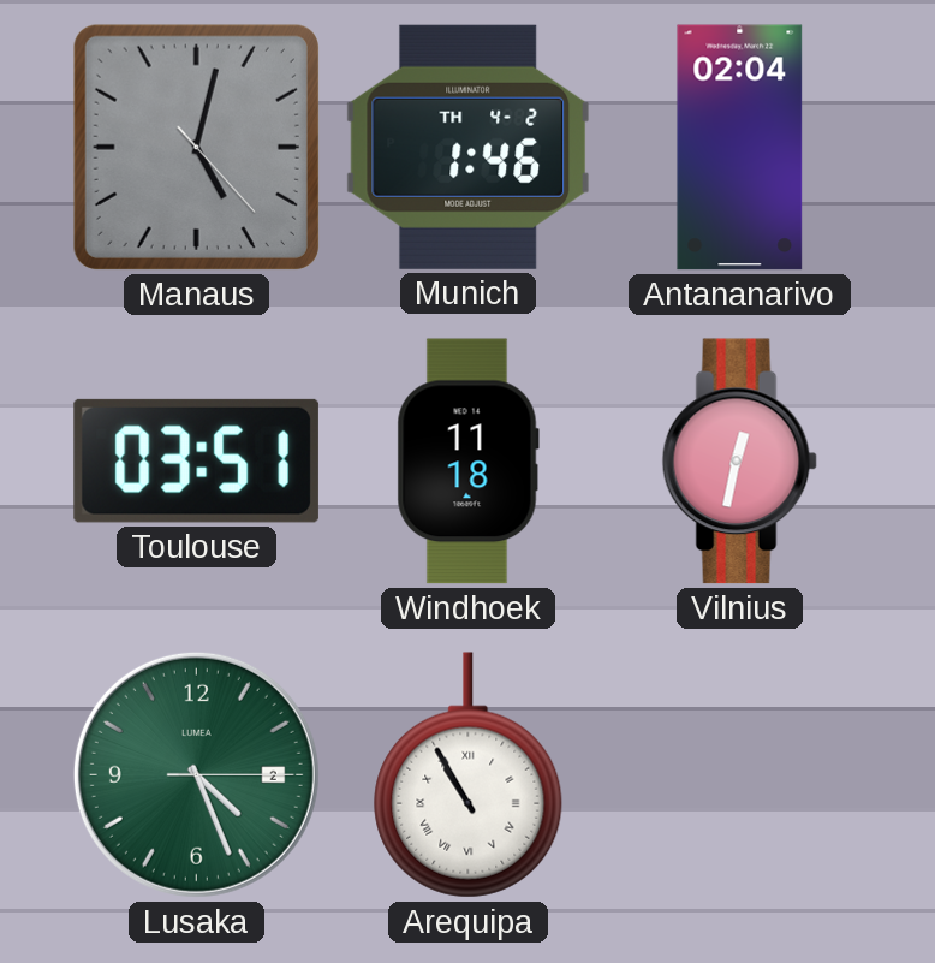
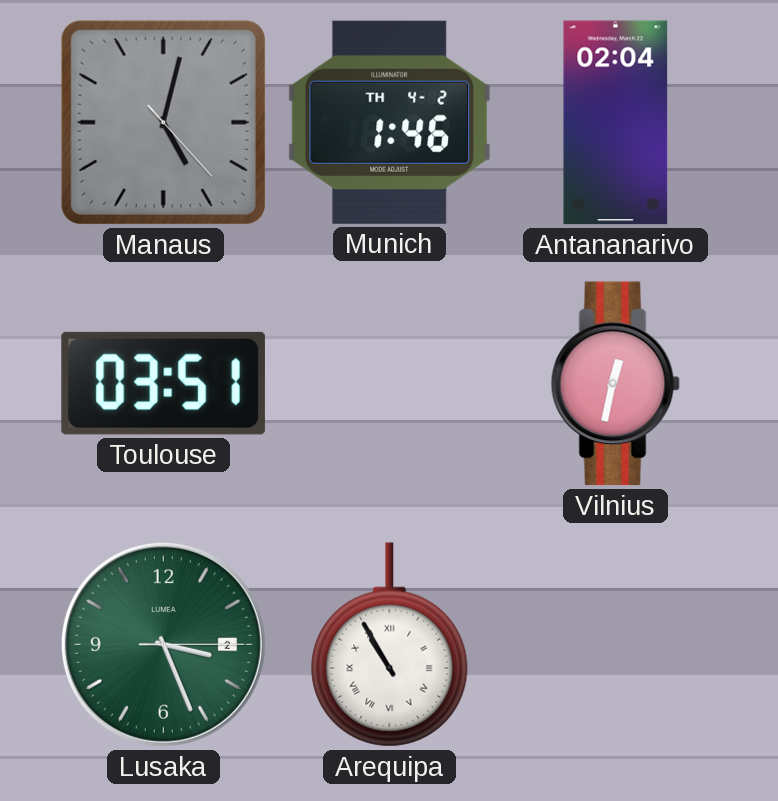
Windhoek: 11:18 -> none
Lusaka: 4:26 -> 3:26
